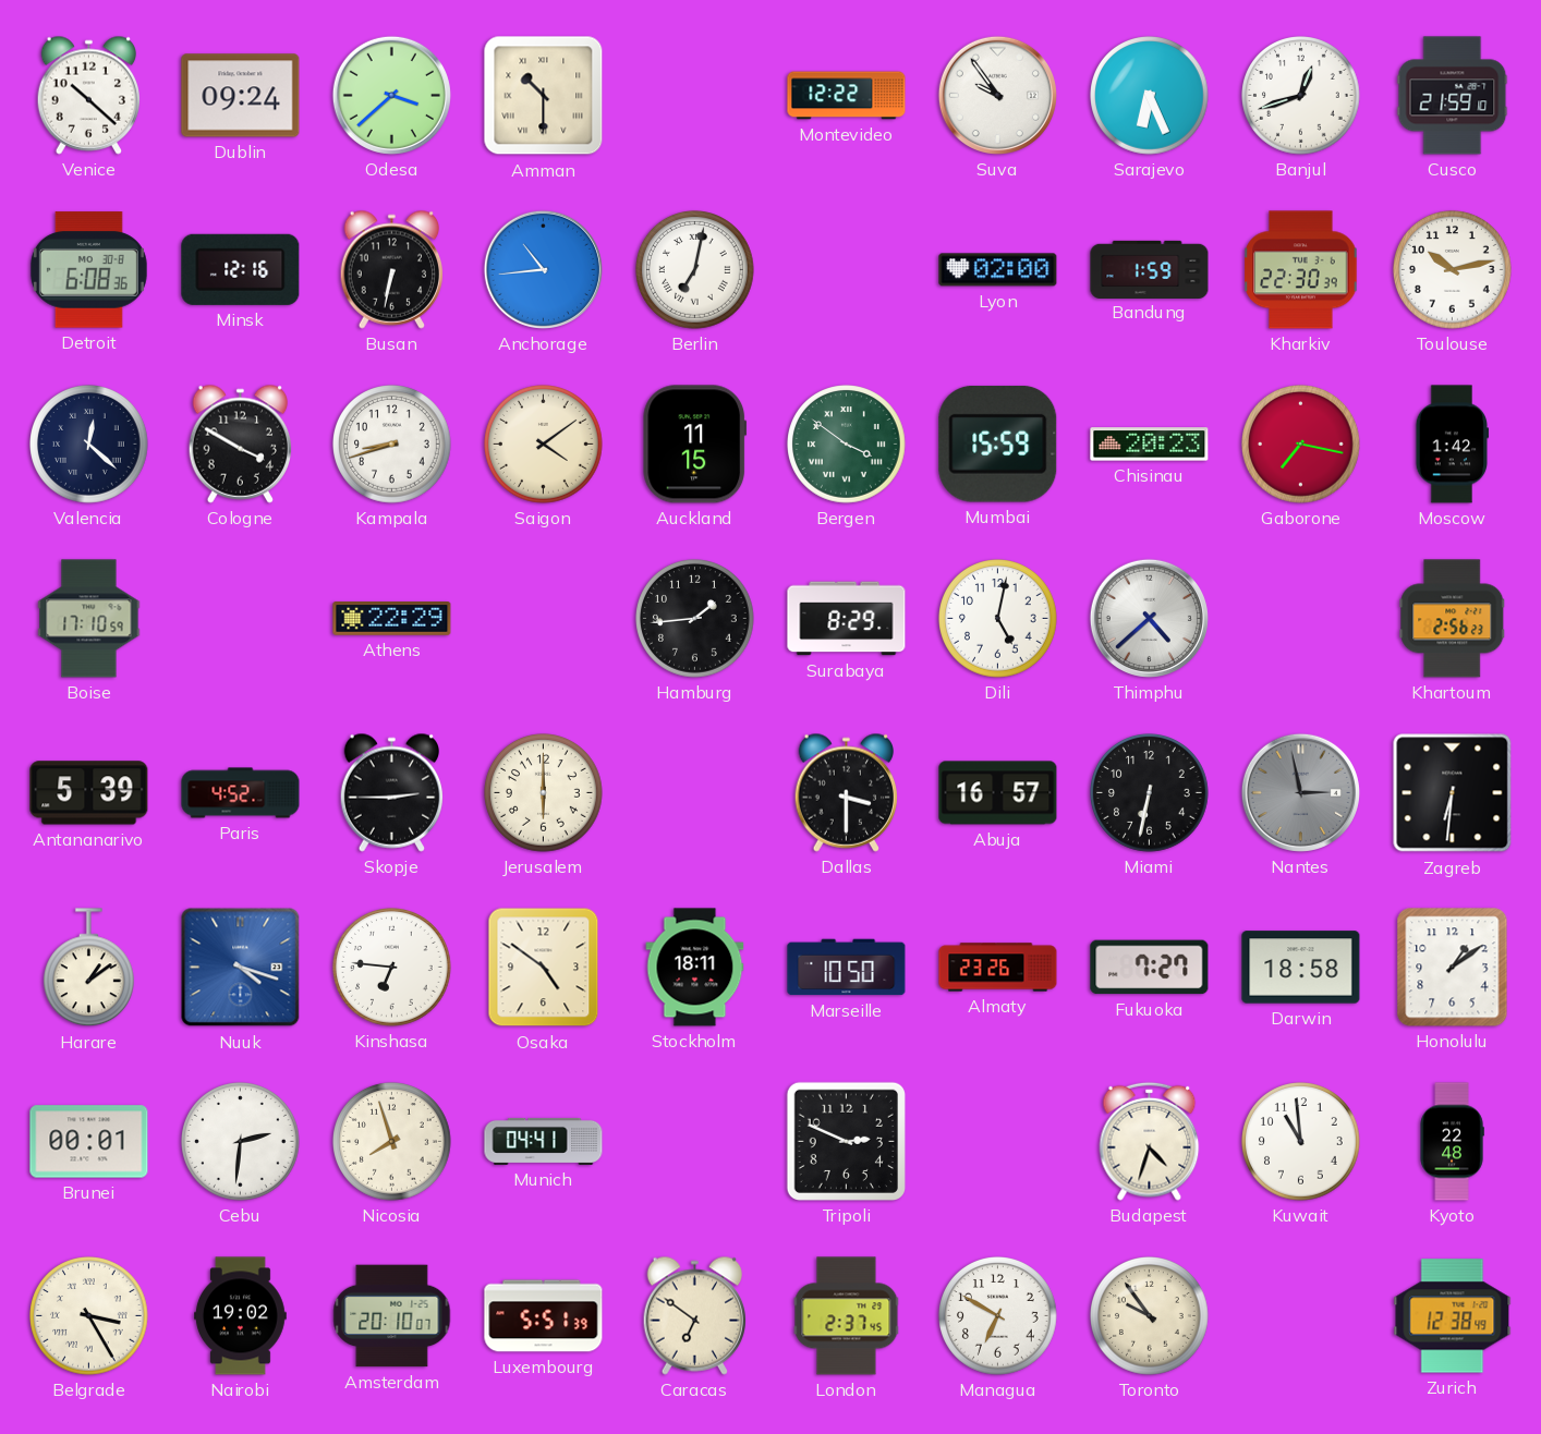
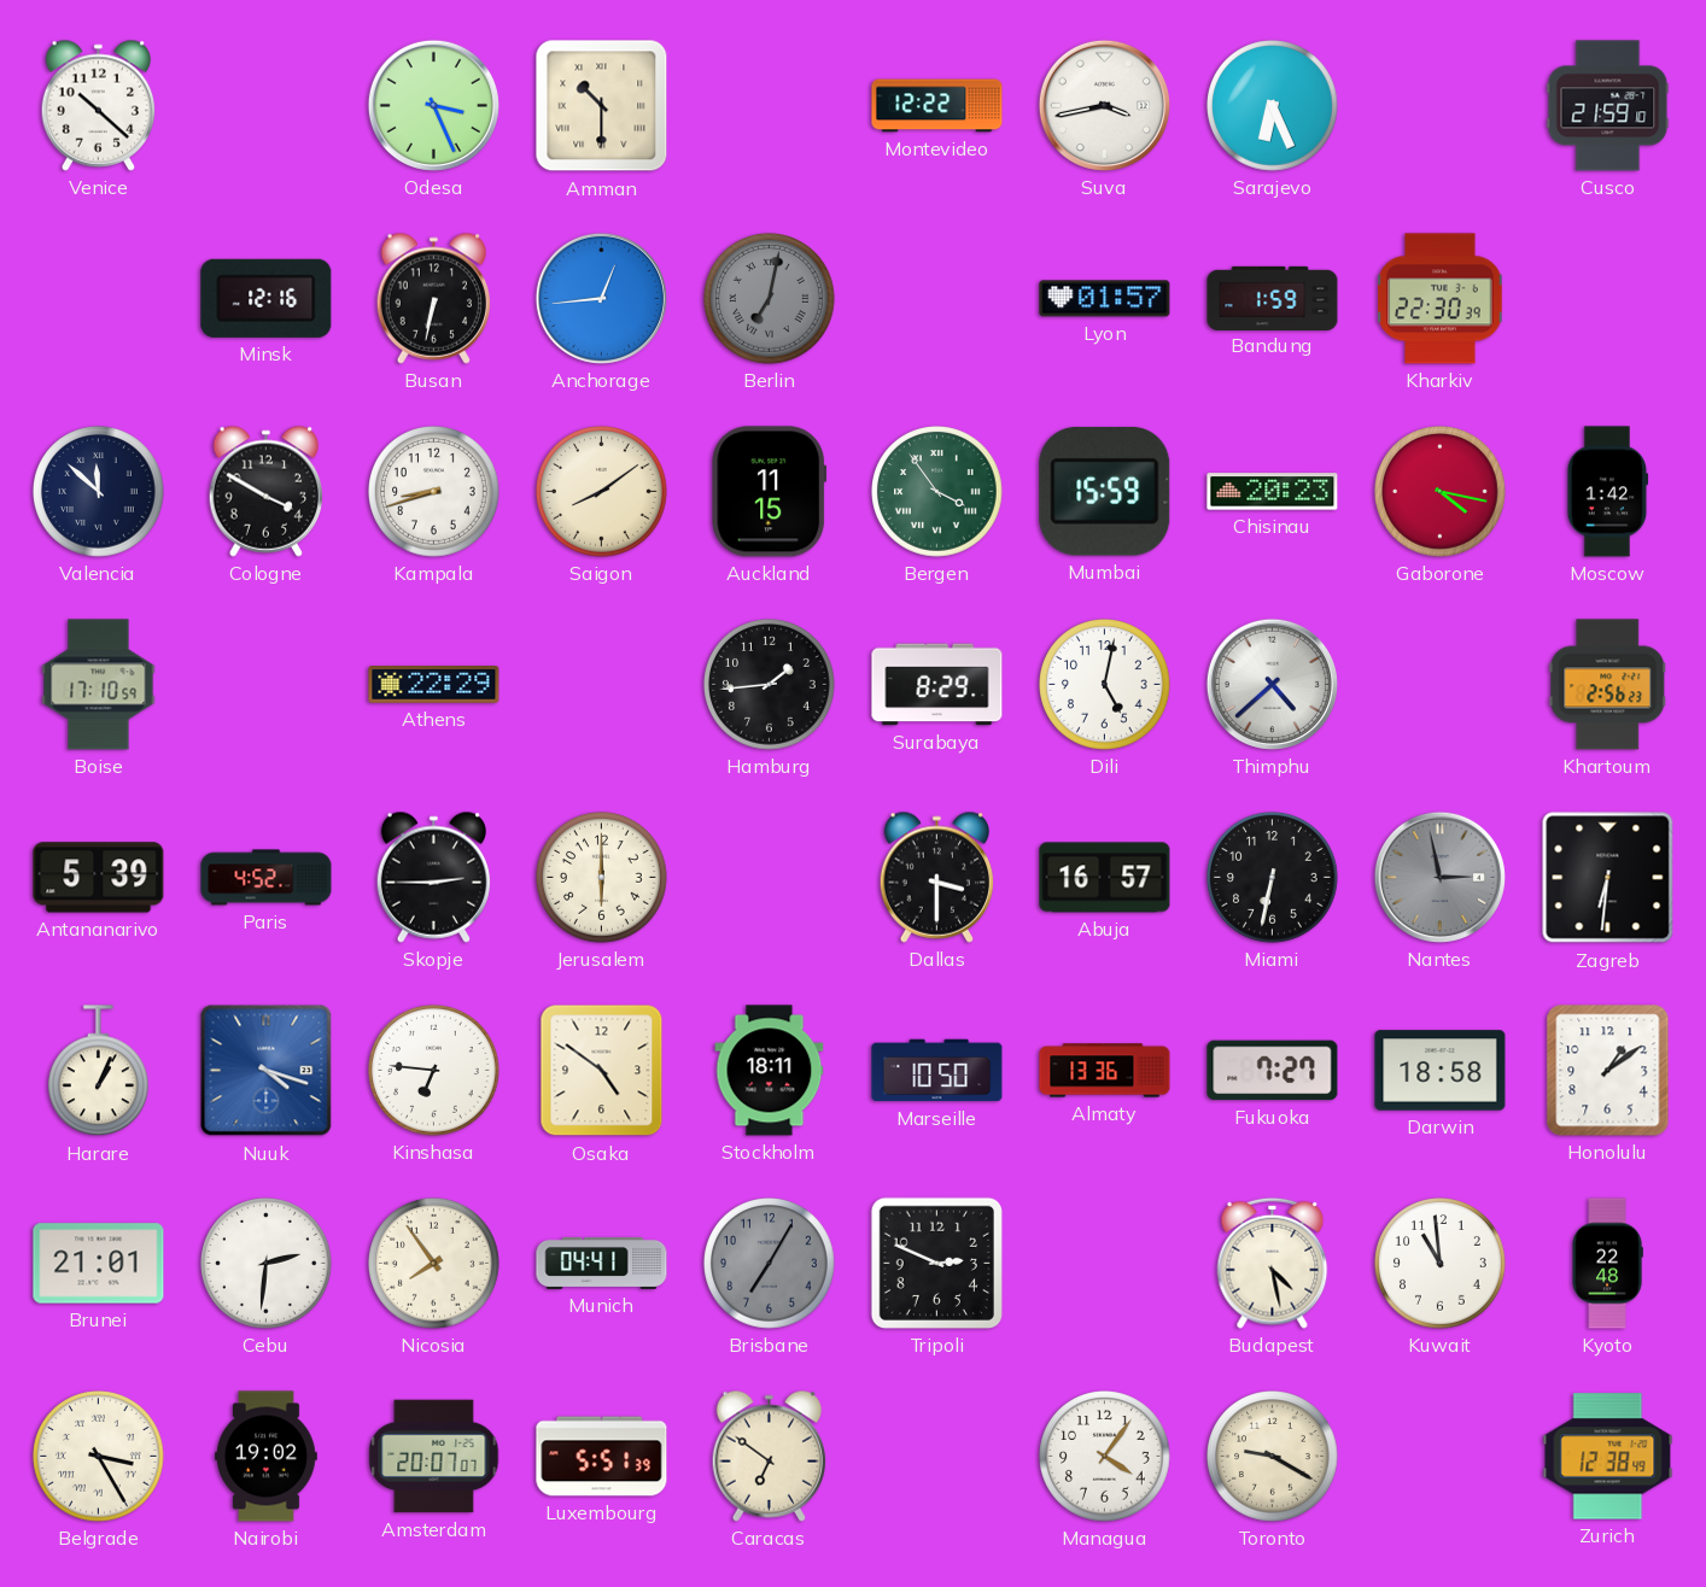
Dublin: 09:24 -> none
Odesa: 3:38 -> 3:26
Suva: 9:54 -> 3:43
Banjul: 12:42 -> none
Detroit: 6:08 -> none
Anchorage: 10:44 -> 12:44
Berlin dial: white -> grey
Lyon: 02:00 -> 01:57
Toulouse: 10:13 -> none
Valencia: 12:22 -> 11:52
Saigon: 4:09 -> 8:09
Bergen: 3:51 -> 3:54
Gaborone: 7:17 -> 4:17
Harare: 1:09 -> 1:04
Almaty: 23:26 -> 13:36
Brunei: 00:01 -> 21:01
Nicosia: 7:57 -> 7:54
Brisbane: none -> 7:05
Budapest: 4:33 -> 4:28
Amsterdam: 20:10 -> 20:07
London: 2:37 -> none
Managua: 6:50 -> 4:06
Toronto: 9:54 -> 9:20
